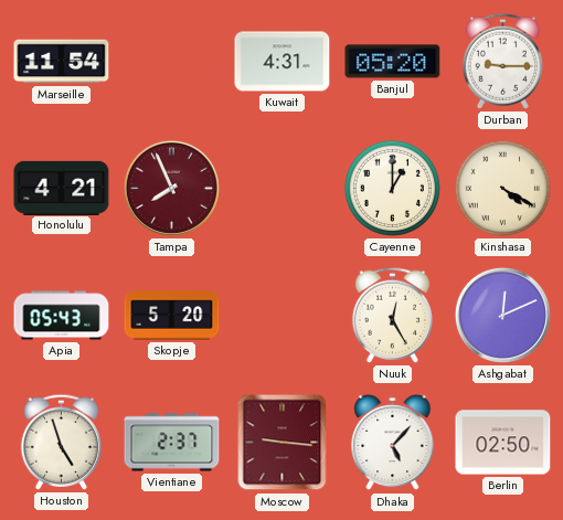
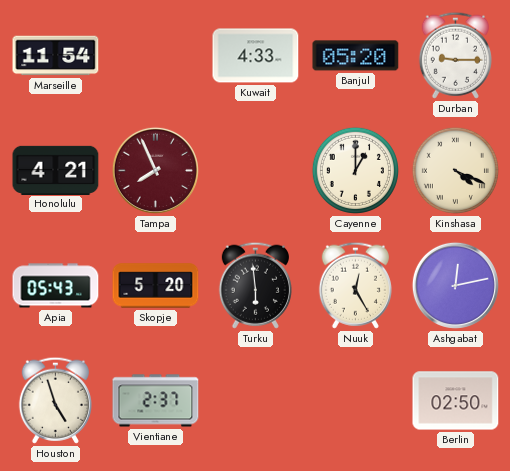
Kuwait: 4:31 -> 4:33
Kinshasa: 4:20 -> 4:19
Turku: none -> 5:59
Ashgabat: 12:11 -> 12:13
Moscow: 9:16 -> none
Dhaka: 5:07 -> none
